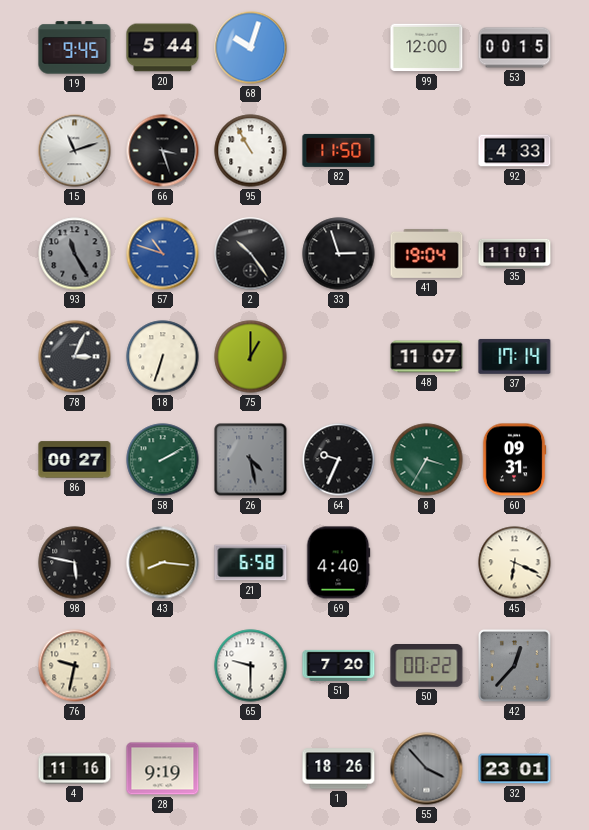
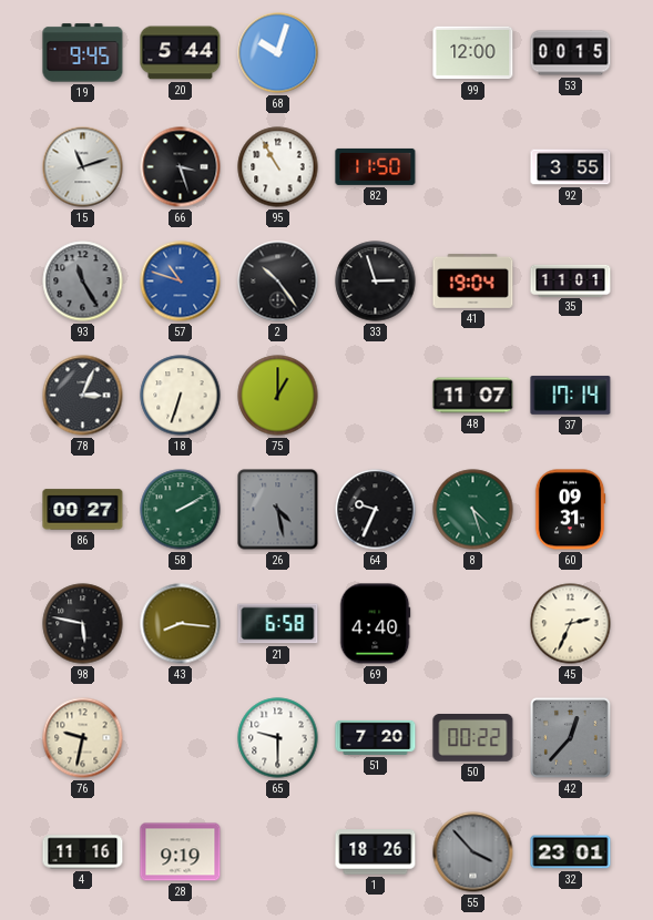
92: 4:33 -> 3:55
8: 3:35 -> 4:27
45: 6:19 -> 2:34
